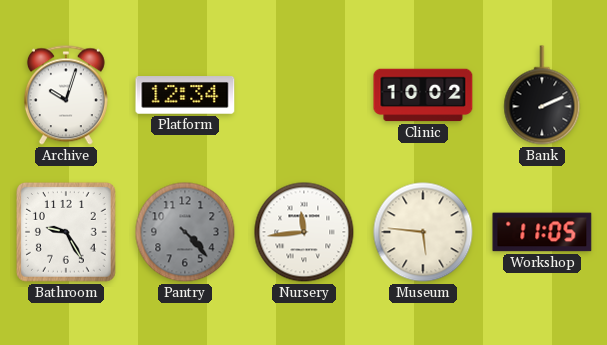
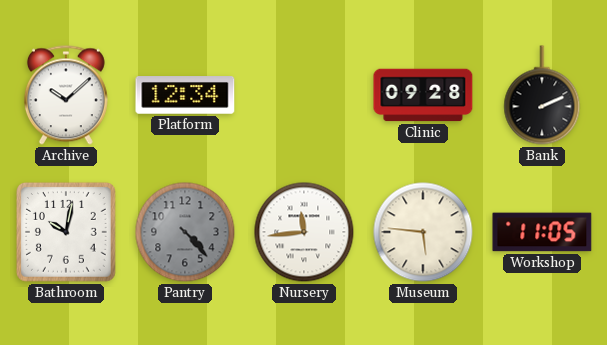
Archive: 10:03 -> 10:08
Clinic: 10:02 -> 09:28
Bathroom: 9:25 -> 10:02
